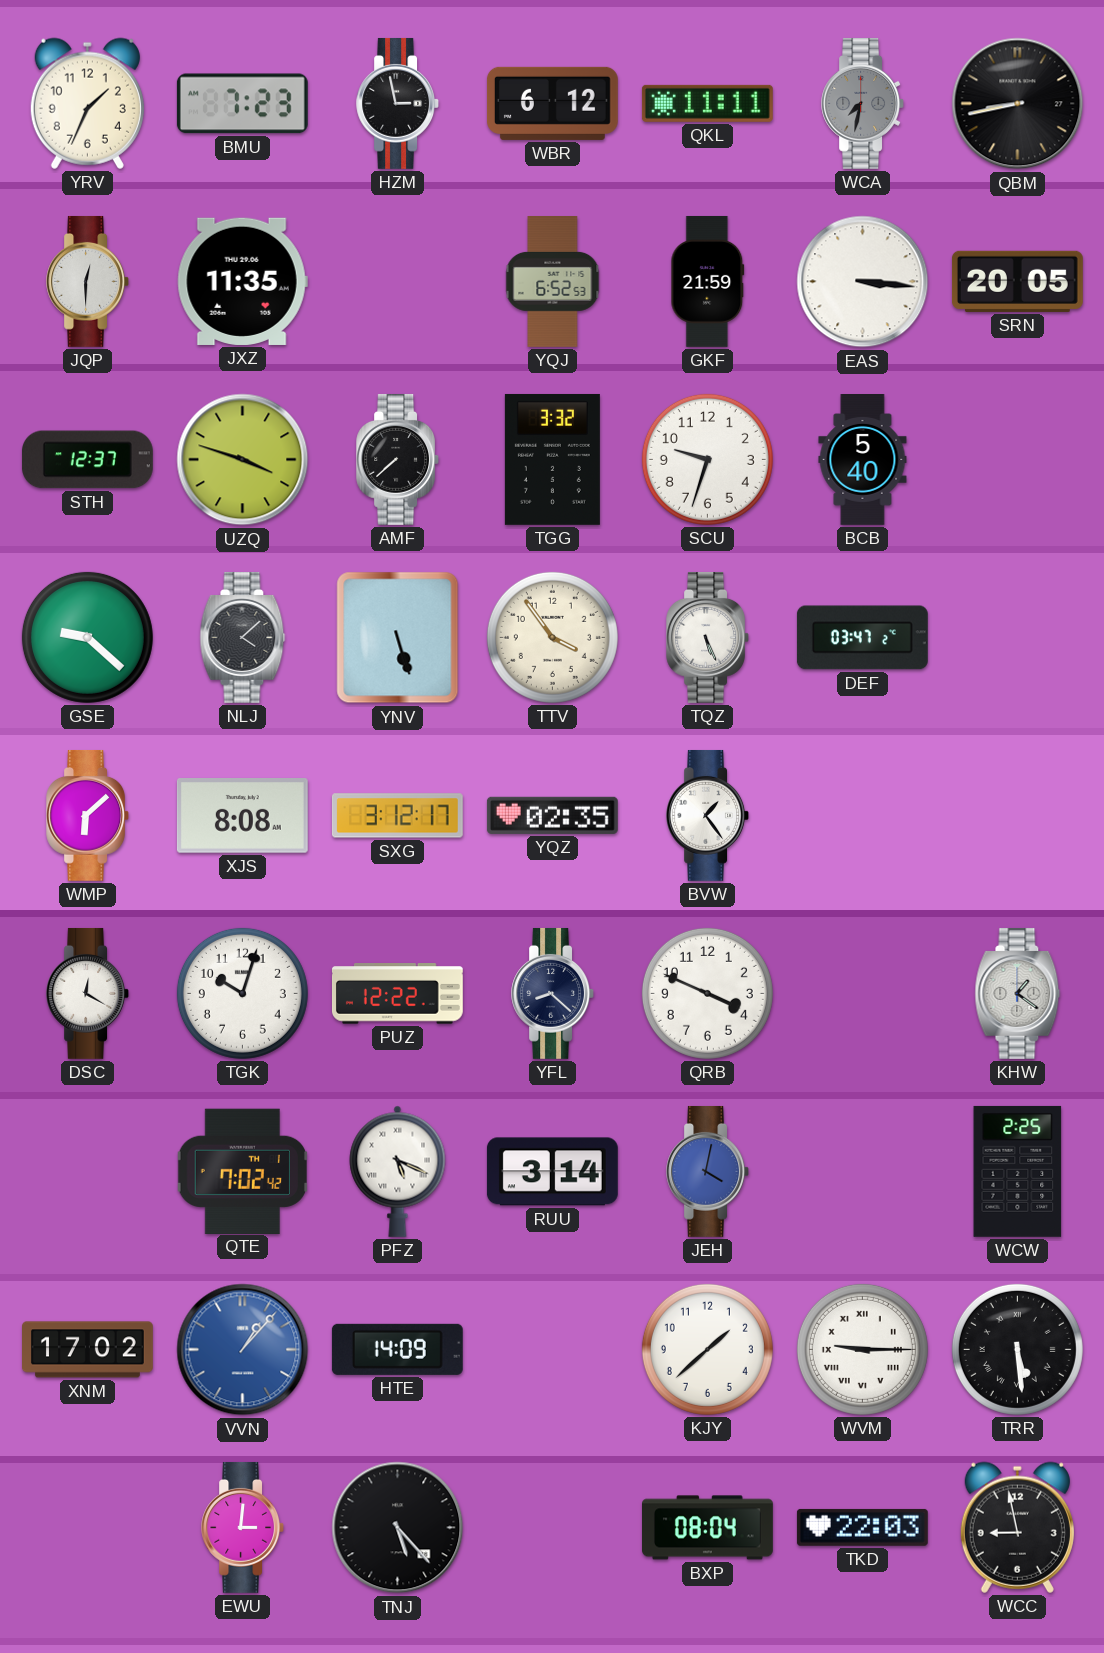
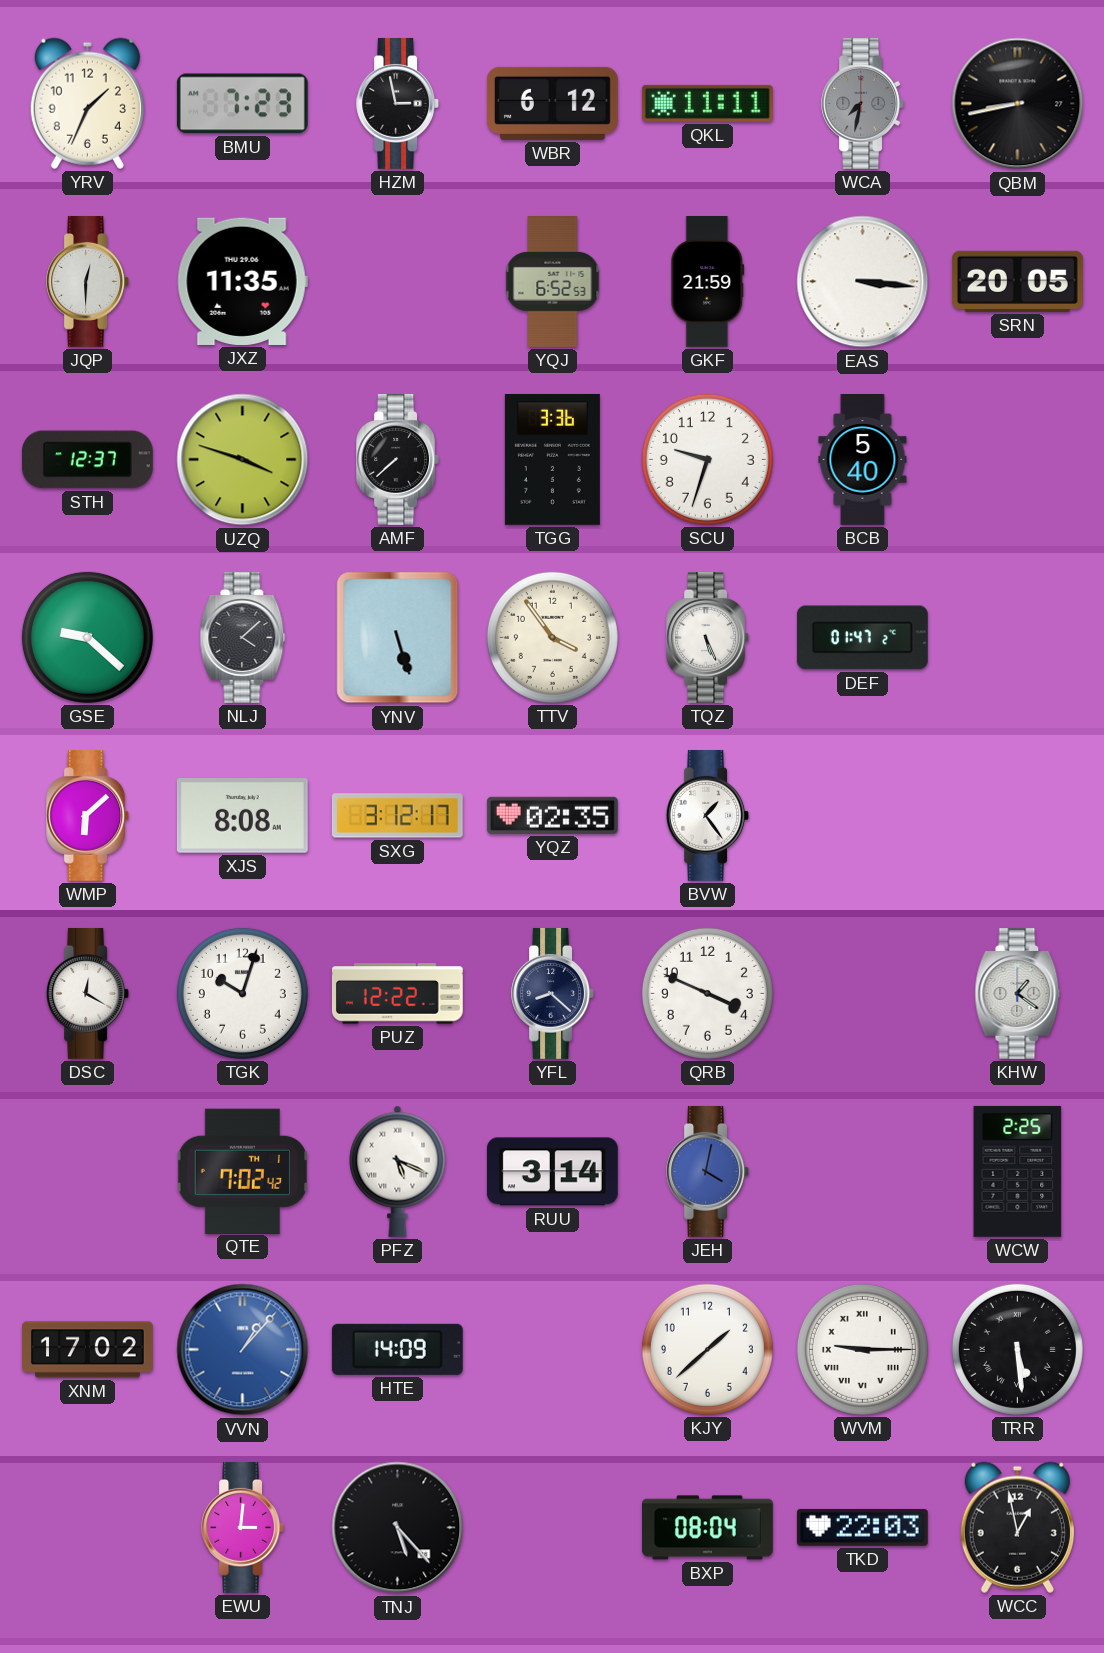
TGG: 3:32 -> 3:36
DEF: 03:47 -> 01:47
WCC: 8:58 -> 12:58
